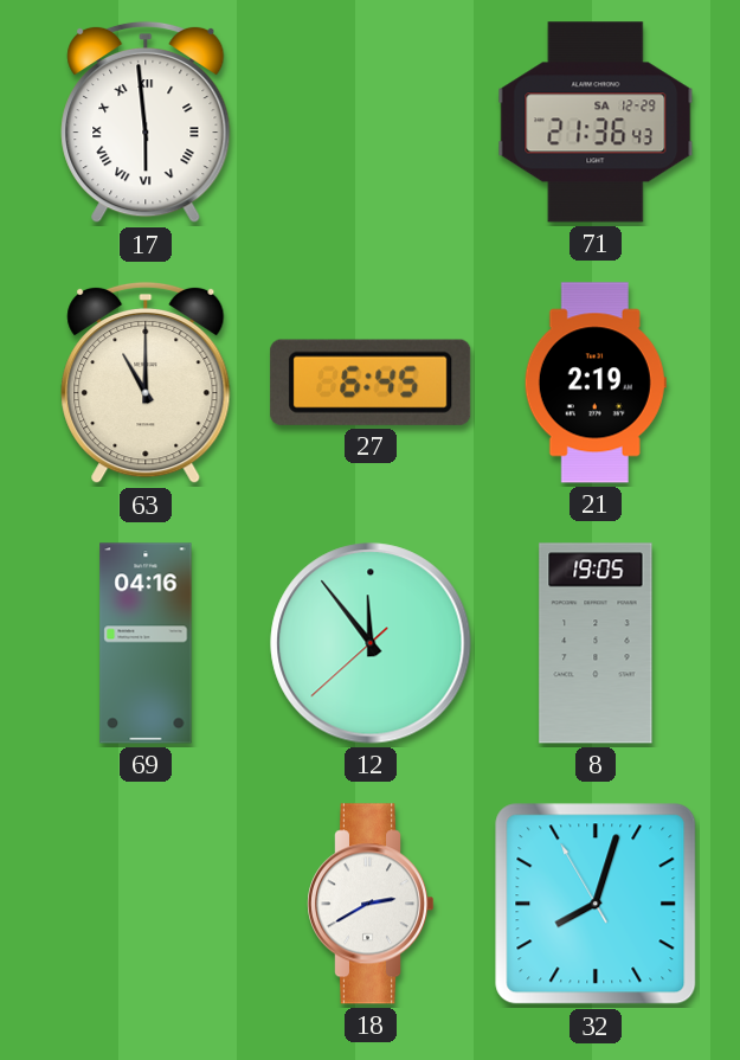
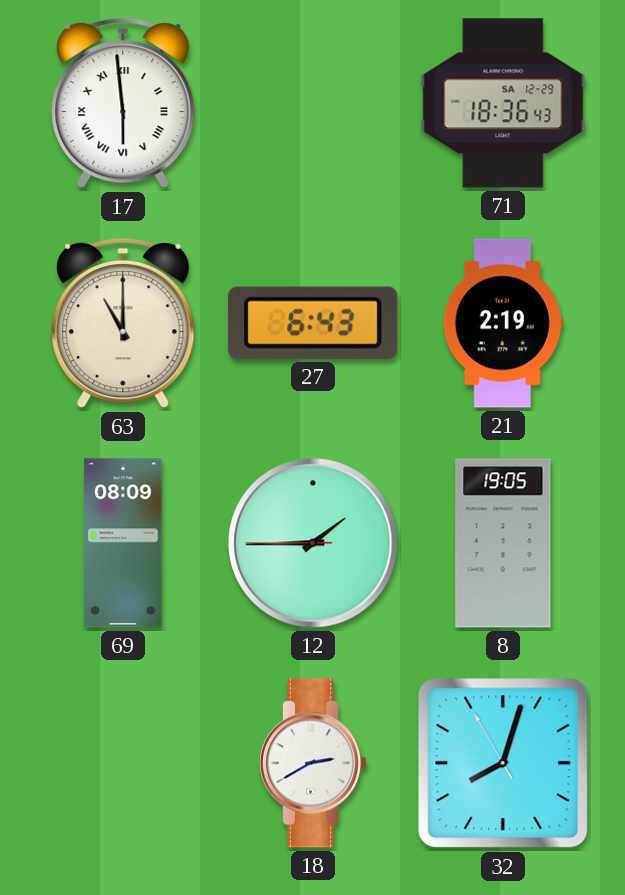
71: 21:36 -> 18:36
27: 6:45 -> 6:43
69: 04:16 -> 08:09
12: 11:53 -> 1:44
